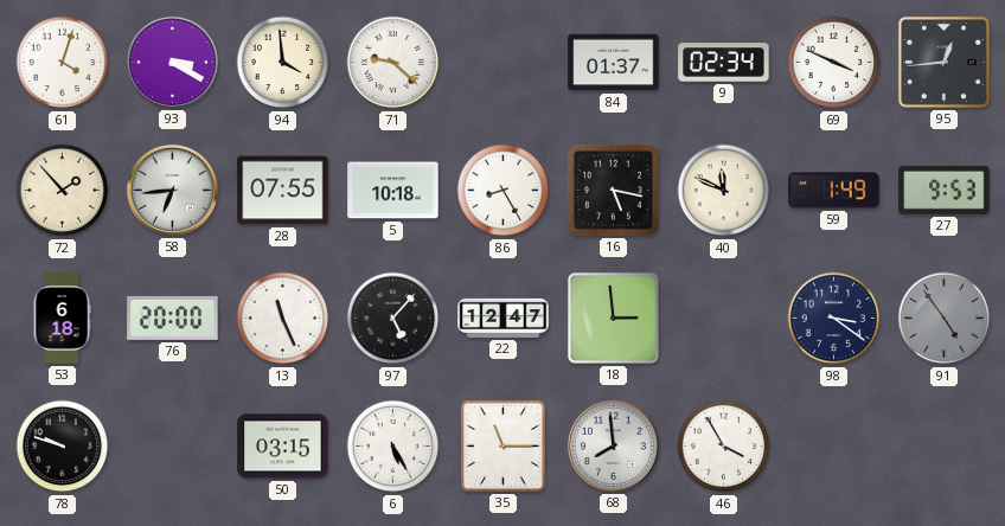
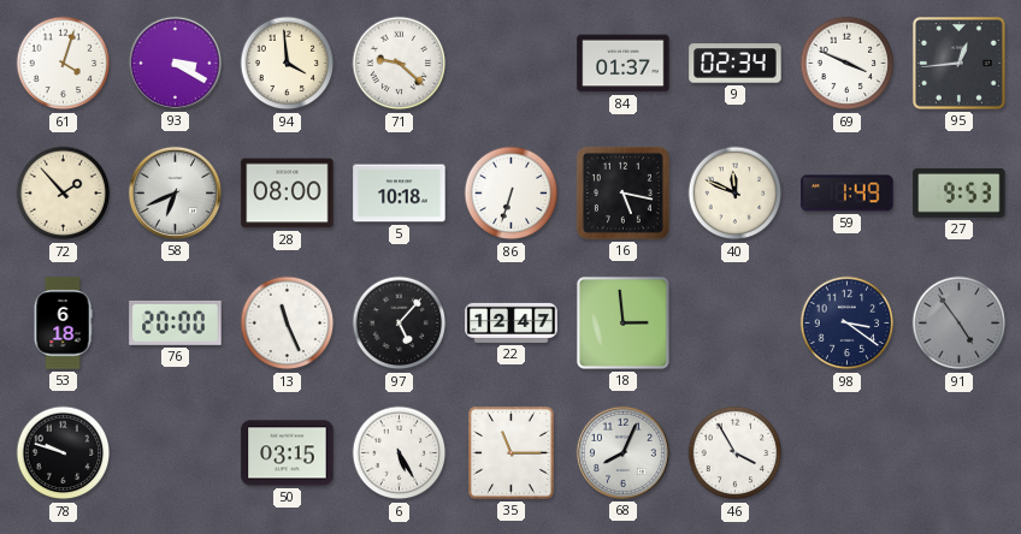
58: 6:44 -> 6:41
28: 07:55 -> 08:00
86: 8:25 -> 6:33
68: 7:59 -> 8:04
